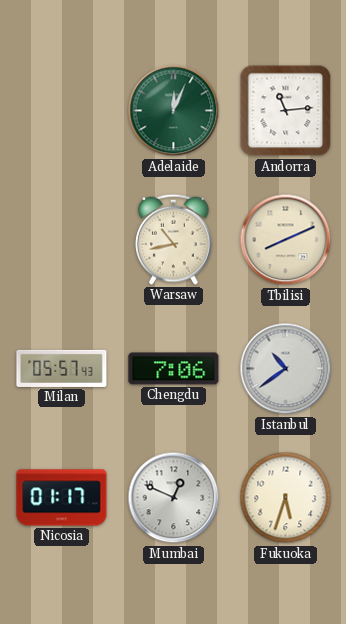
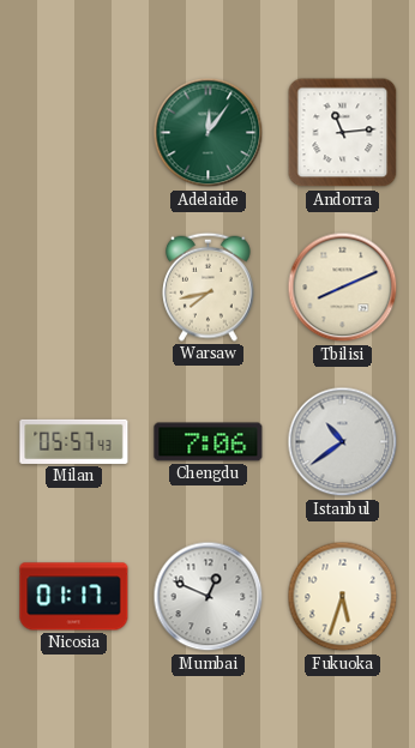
Adelaide: 12:04 -> 12:06
Warsaw: 10:43 -> 7:43
